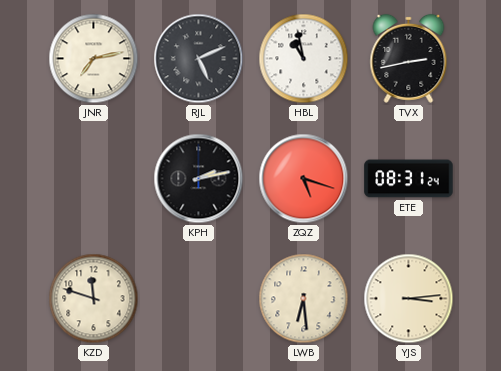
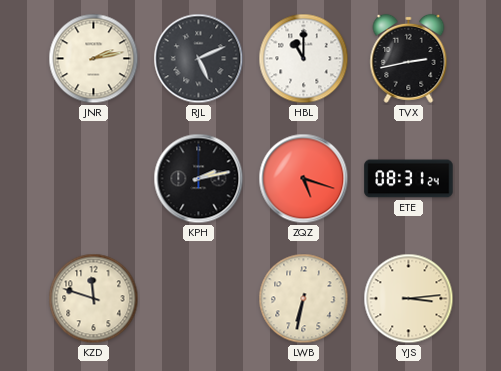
JNR: 7:13 -> 2:13
HBL: 10:58 -> 11:00
LWB: 6:29 -> 6:32
